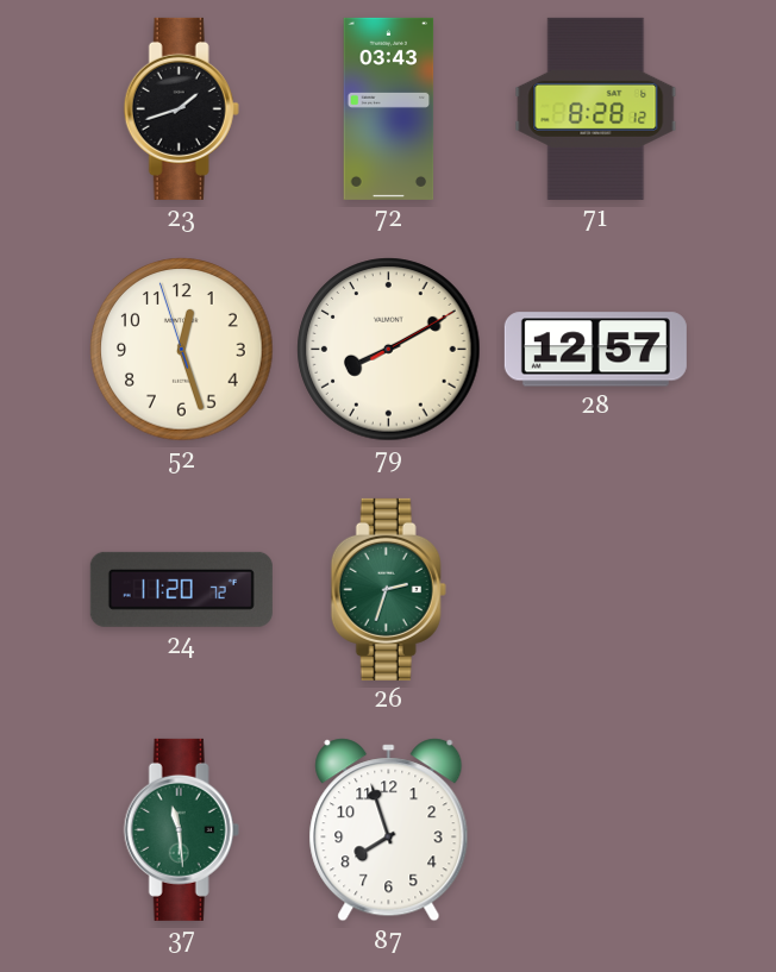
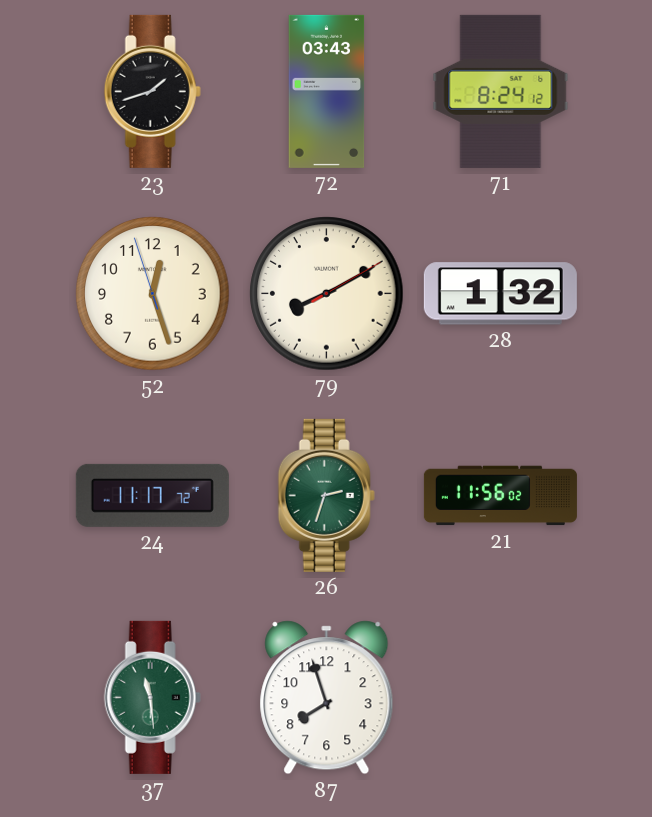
71: 8:28 -> 8:24
28: 12:57 -> 1:32
24: 11:20 -> 11:17
21: none -> 11:56
